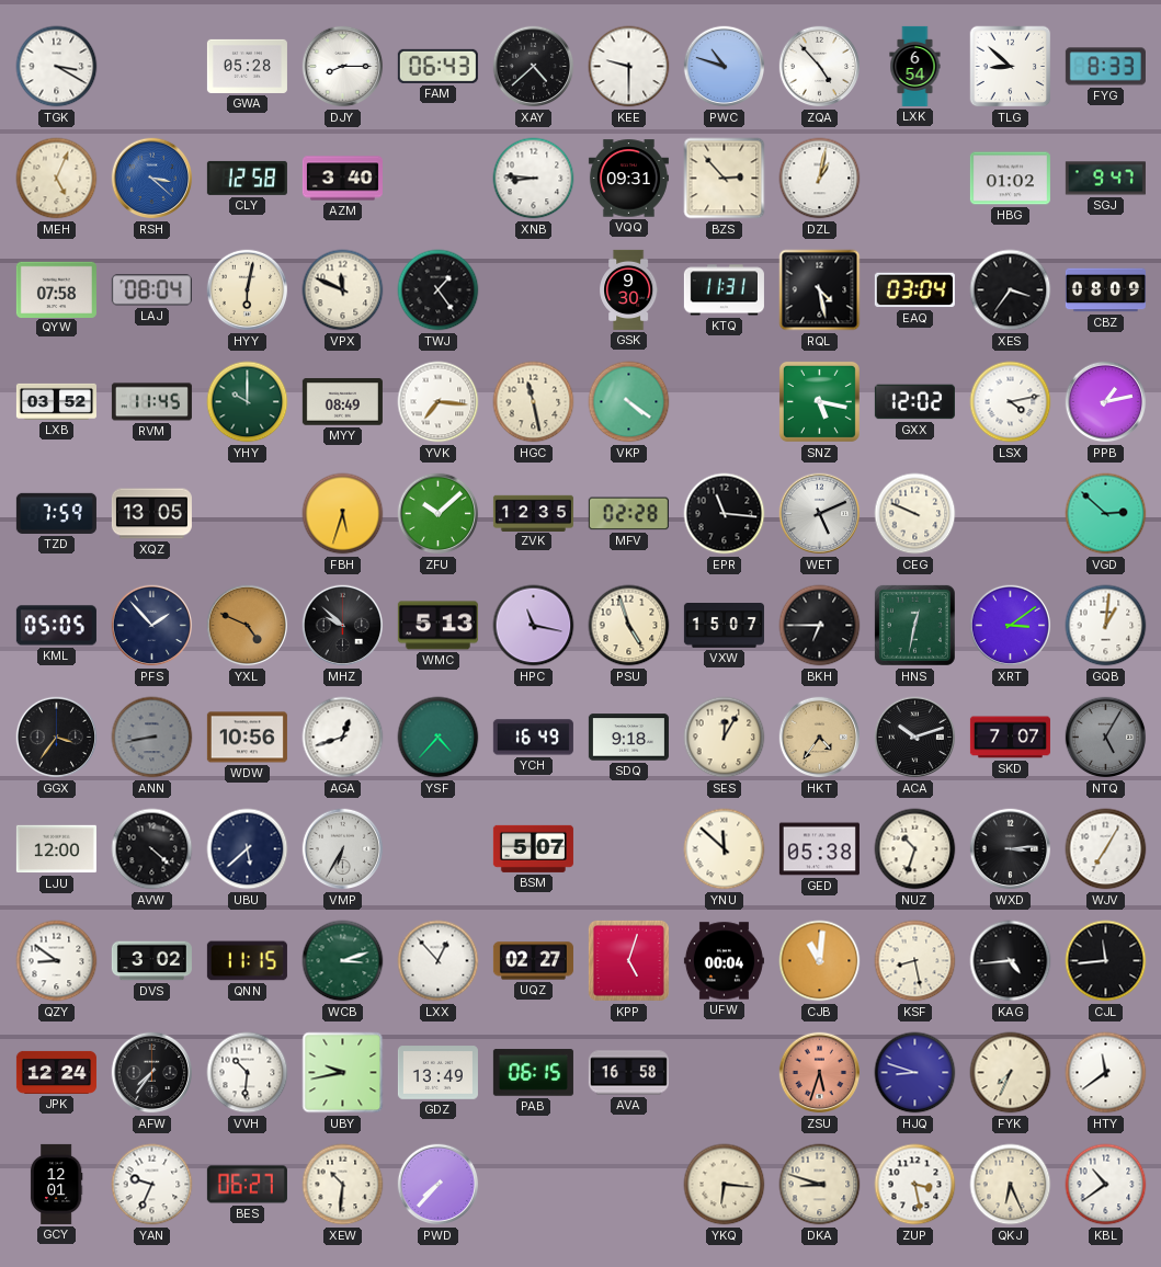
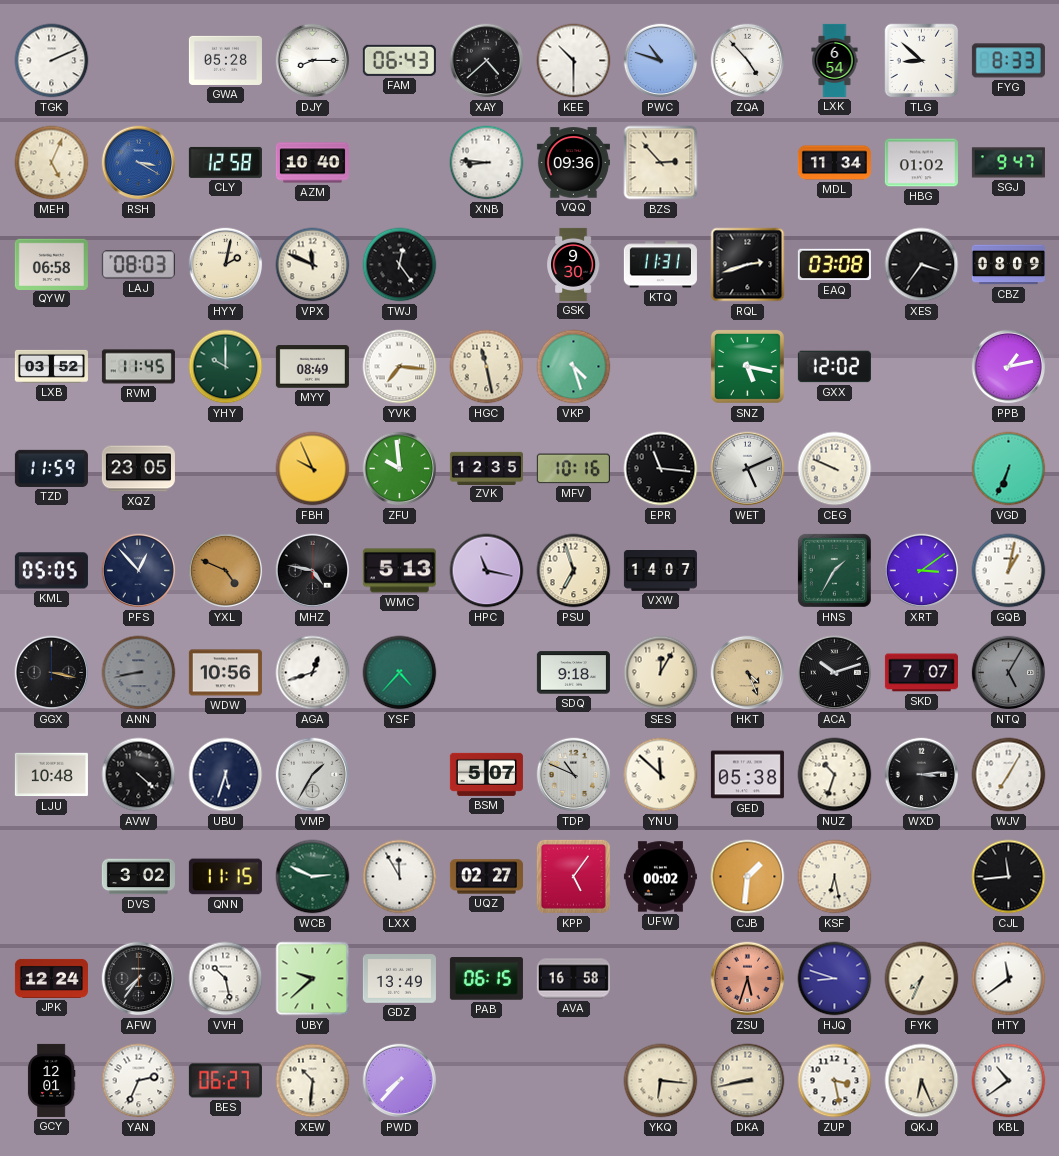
TGK: 3:20 -> 2:11
KEE: 9:30 -> 10:30
RSH: 3:22 -> 3:20
AZM: 3:40 -> 10:40
VQQ: 09:31 -> 09:36
DZL: 1:02 -> none
MDL: none -> 11:34
QYW: 07:58 -> 06:58
LAJ: 08:04 -> 08:03
HYY: 6:02 -> 2:02
TWJ: 1:24 -> 12:24
RQL: 4:28 -> 2:42
EAQ: 03:04 -> 03:08
VKP: 4:21 -> 4:27
LSX: 4:13 -> none
TZD: 7:59 -> 11:59
XQZ: 13:05 -> 23:05
FBH: 5:33 -> 9:56
ZFU: 10:08 -> 9:59
MFV: 02:28 -> 10:16
VGD: 2:52 -> 6:34
PFS: 1:53 -> 12:53
MHZ: 9:52 -> 4:47
PSU: 4:57 -> 6:57
VXW: 15:07 -> 14:07
BKH: 6:45 -> none
HNS: 12:32 -> 1:35
GQB: 1:01 -> 1:02
GGX: 3:36 -> 3:17
YCH: 16:49 -> none
HKT: 4:36 -> 4:26
LJU: 12:00 -> 10:48
UBU: 5:38 -> 5:33
VMP: 6:35 -> 1:35
TDP: none -> 10:49
QZY: 8:51 -> none
WCB: 3:12 -> 2:49
LXX: 12:53 -> 11:55
KPP: 5:03 -> 5:06
UFW: 00:04 -> 00:02
CJB: 11:01 -> 1:31
KSF: 8:28 -> 6:28
KAG: 4:44 -> none
VVH: 10:31 -> 10:28
UBY: 9:43 -> 9:38
YAN: 9:34 -> 2:34
DKA: 8:48 -> 8:43
